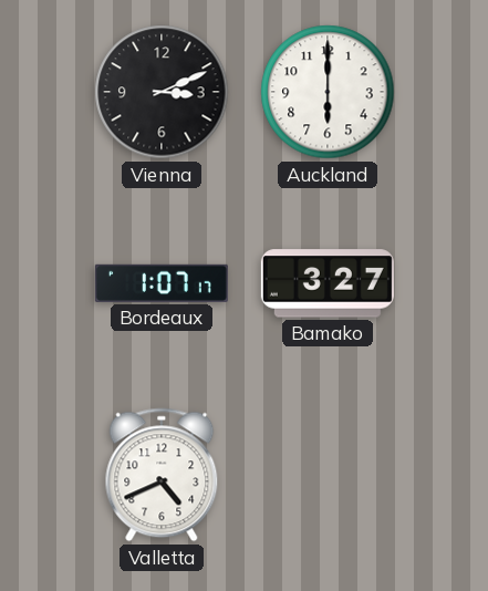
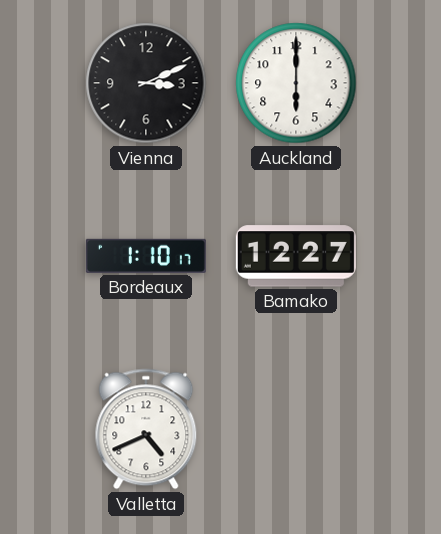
Bordeaux: 1:07 -> 1:10
Bamako: 3:27 -> 12:27
